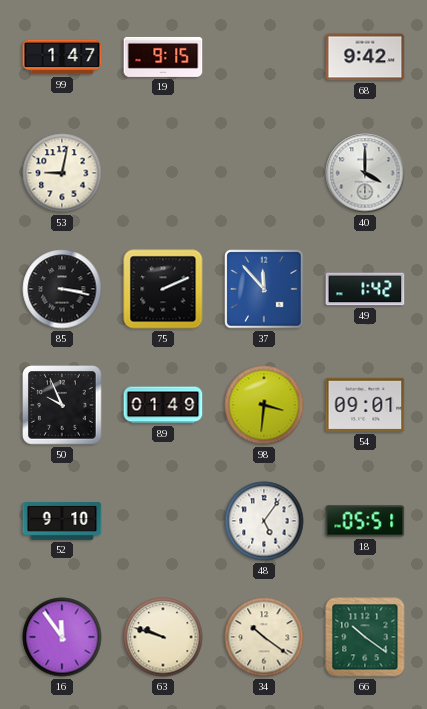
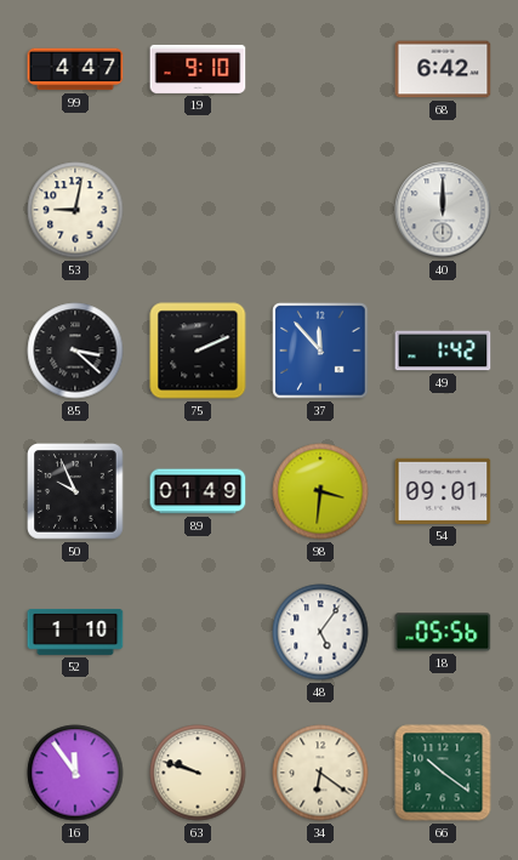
99: 1:47 -> 4:47
19: 9:15 -> 9:10
68: 9:42 -> 6:42
40: 4:00 -> 12:00
85: 3:17 -> 3:22
52: 9:10 -> 1:10
18: 05:51 -> 05:56
34: 10:21 -> 6:21
